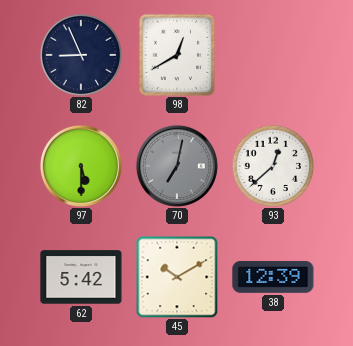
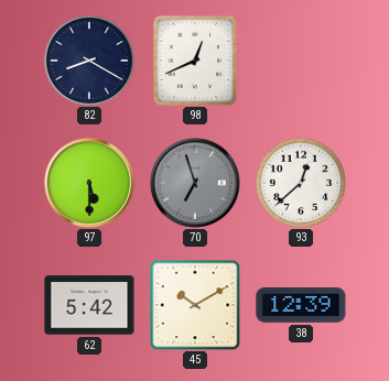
82: 8:56 -> 8:20
98: 12:40 -> 12:41
70: 7:02 -> 6:57
